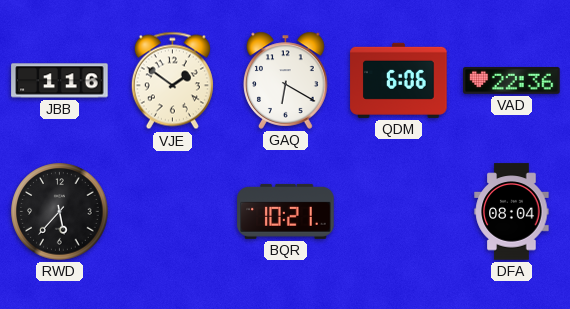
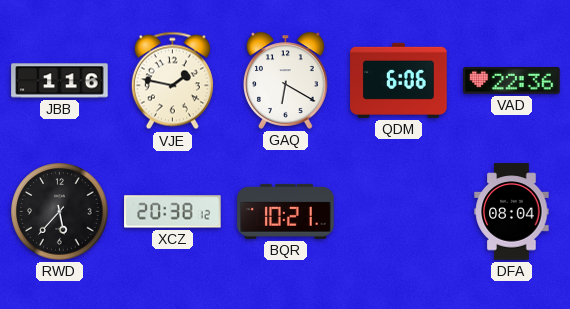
VJE: 1:51 -> 1:47
XCZ: none -> 20:38
